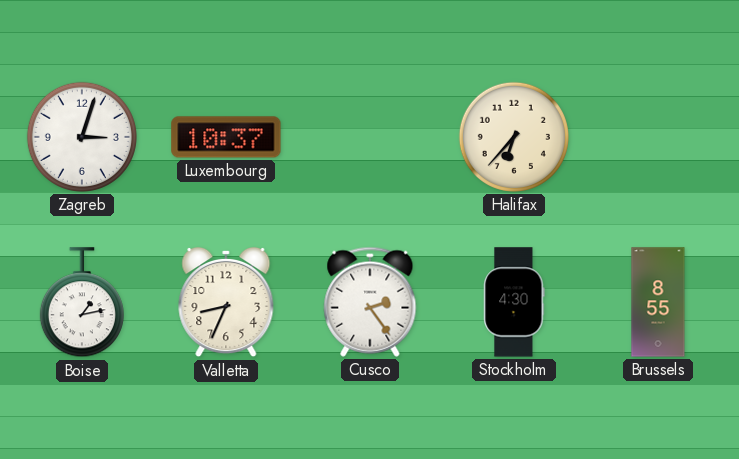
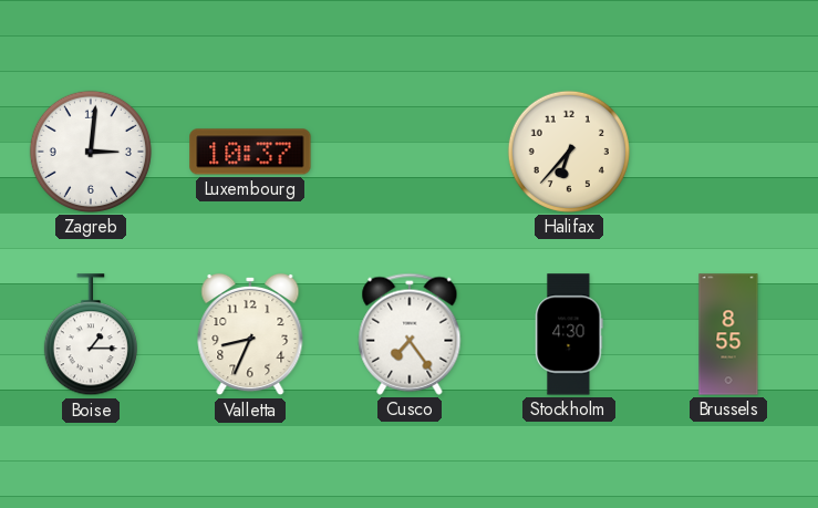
Zagreb: 3:03 -> 3:01
Boise: 1:13 -> 1:15
Cusco: 2:24 -> 7:24
